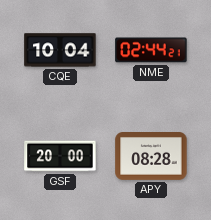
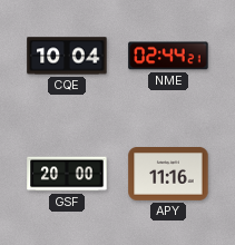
APY: 08:28 -> 11:16
